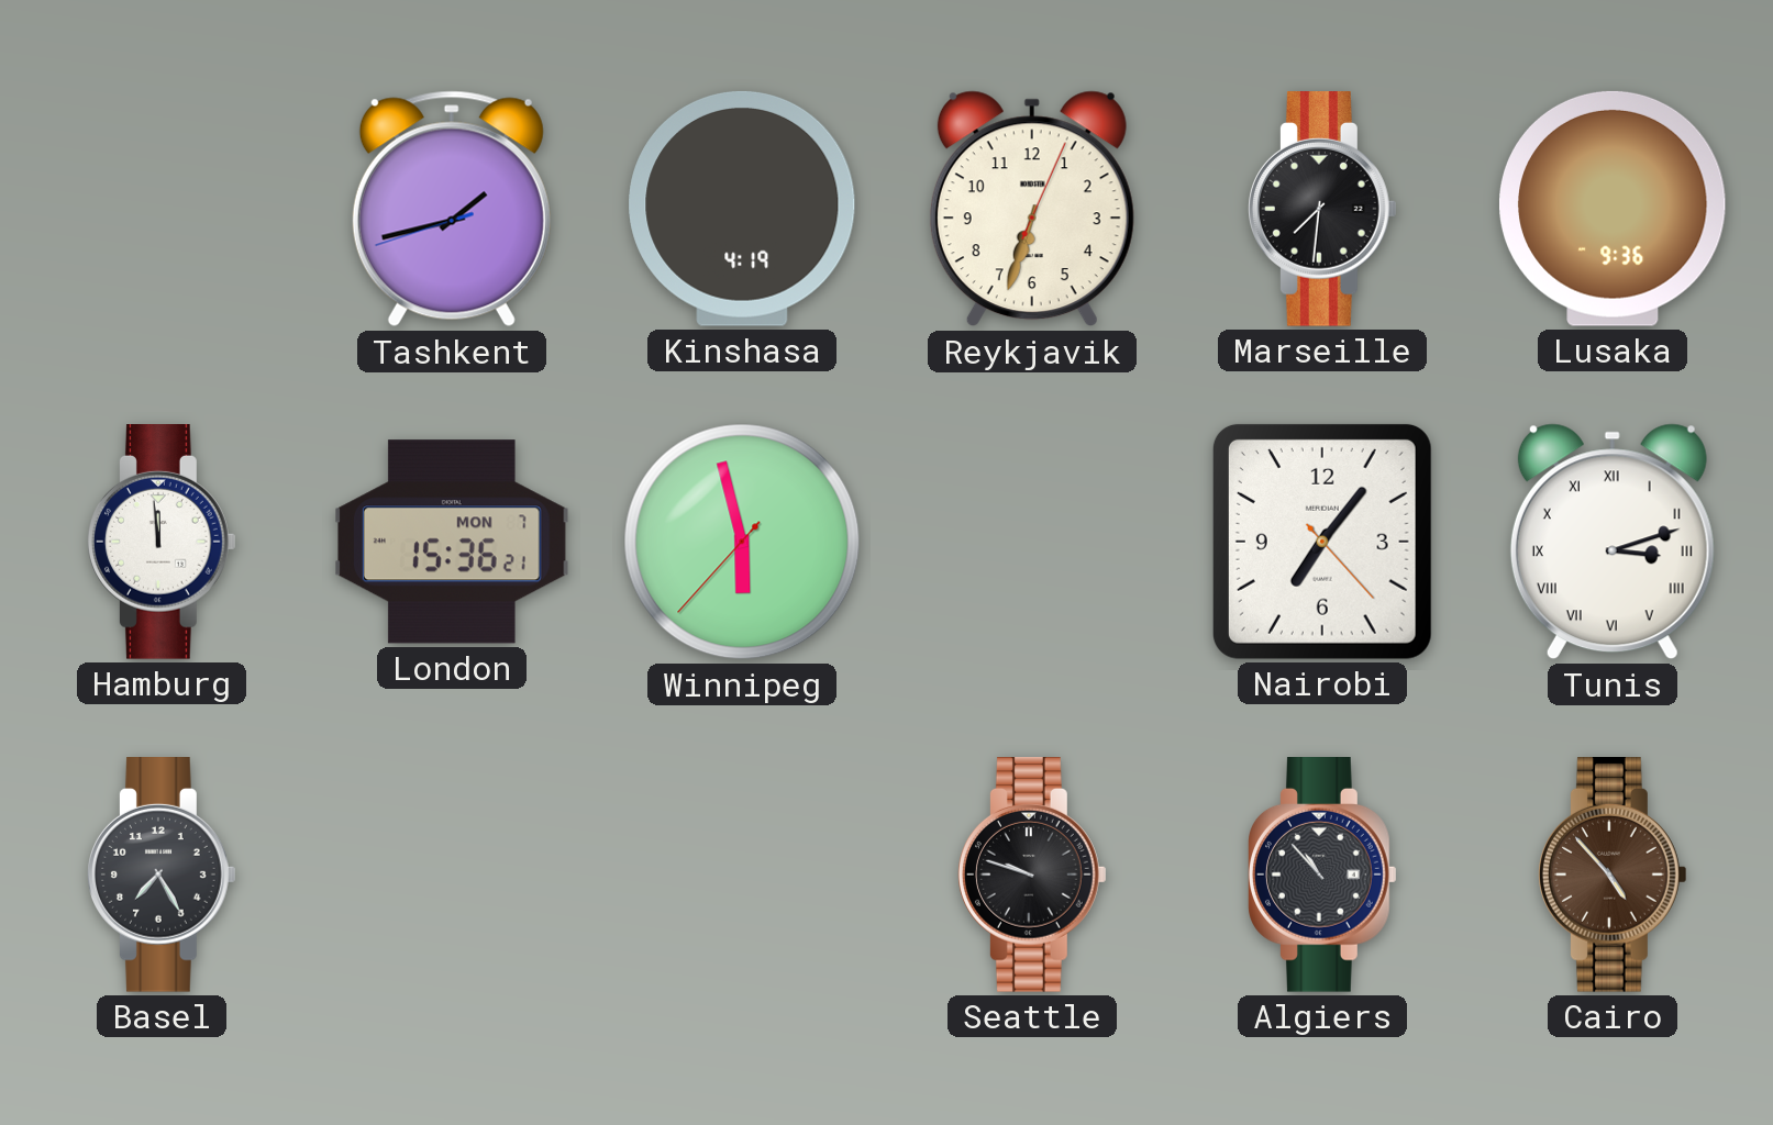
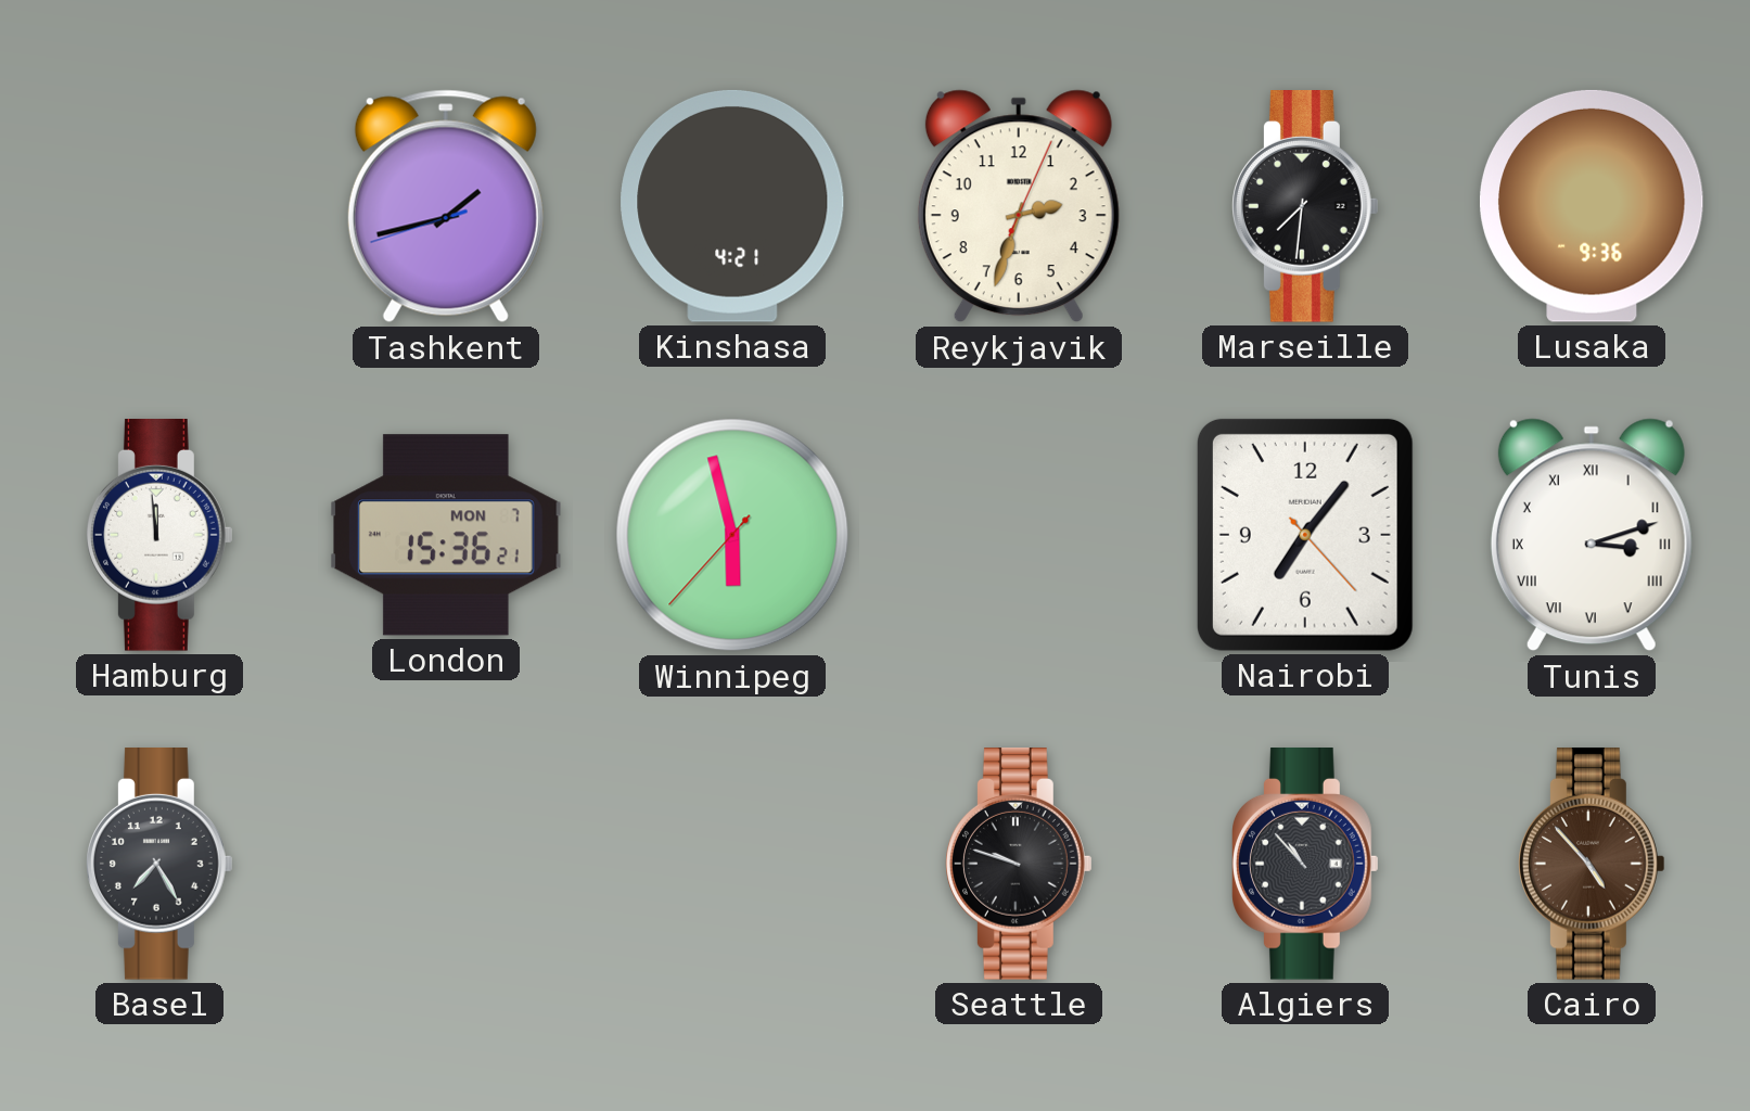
Kinshasa: 4:19 -> 4:21
Reykjavik: 6:33 -> 2:33
